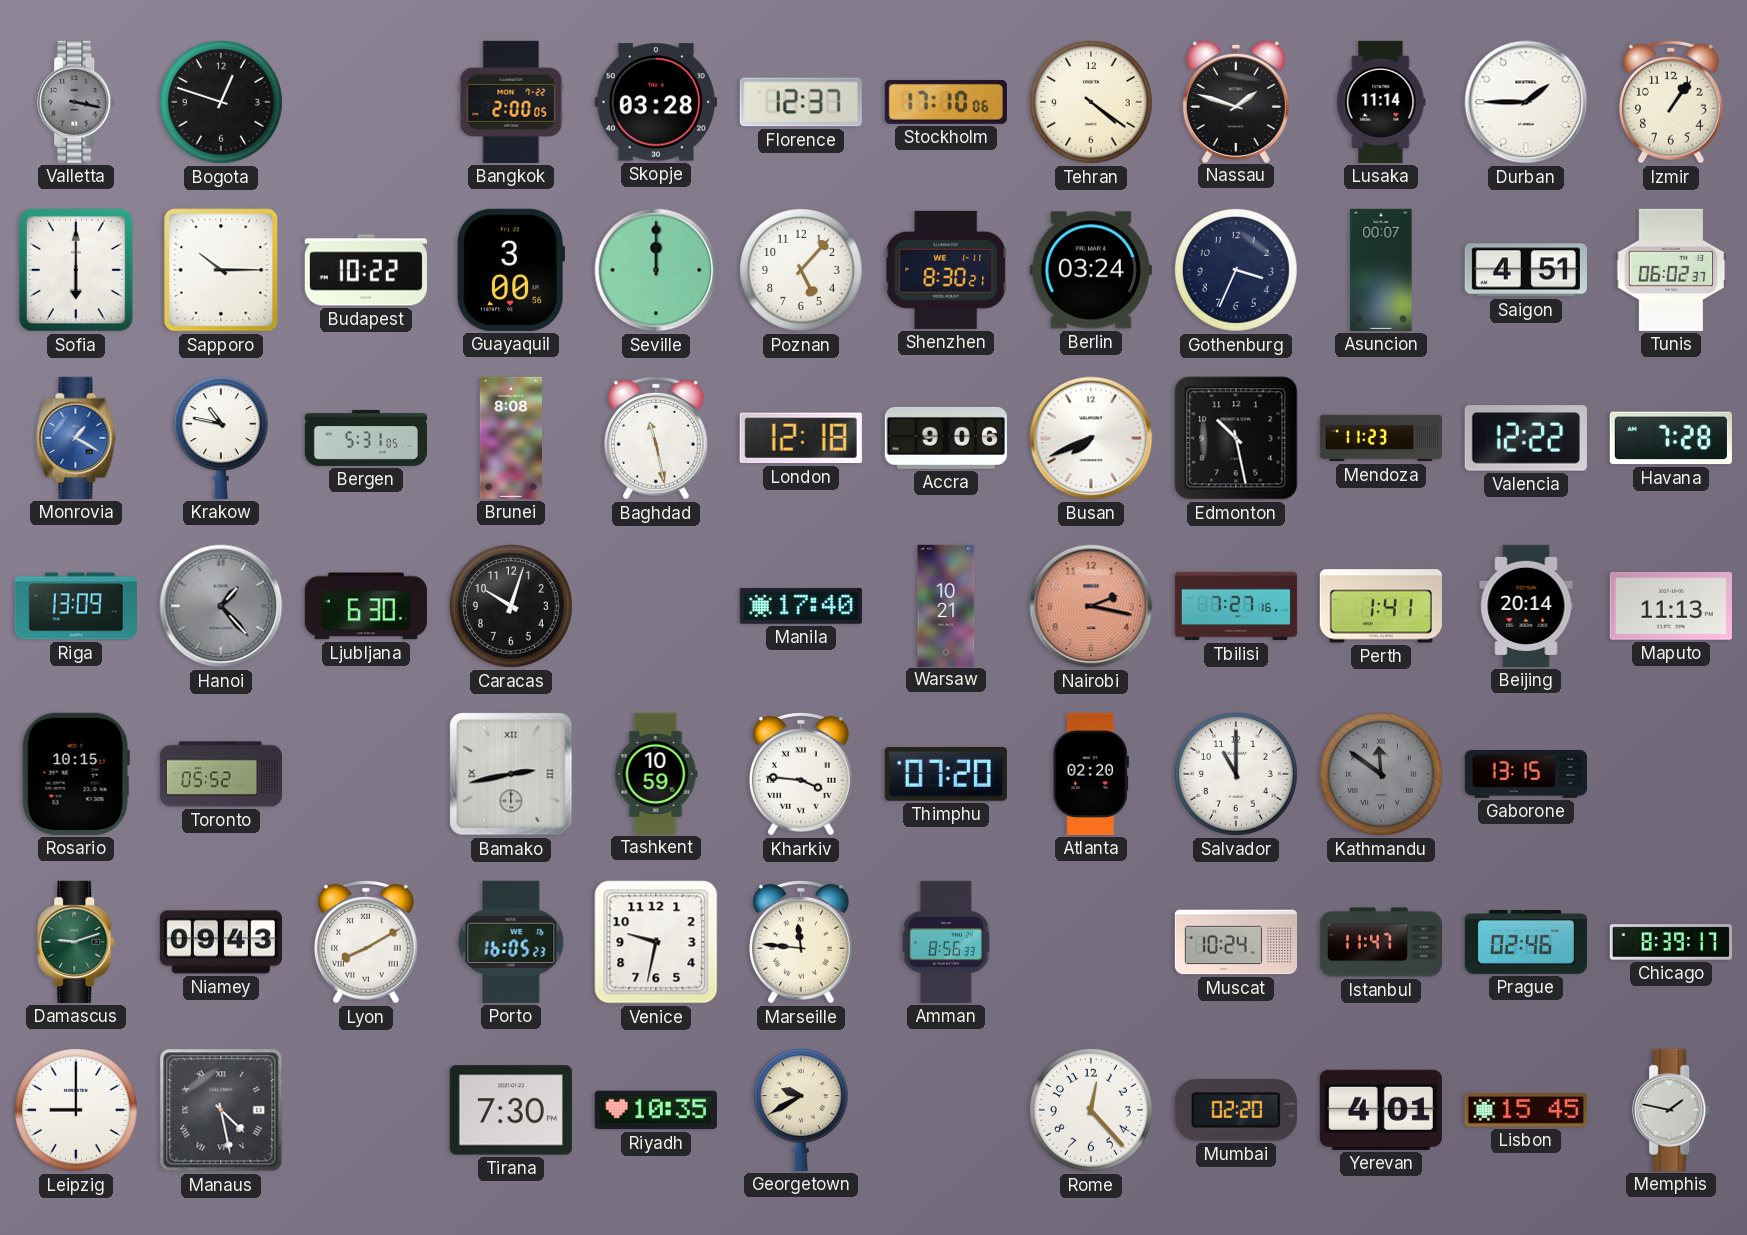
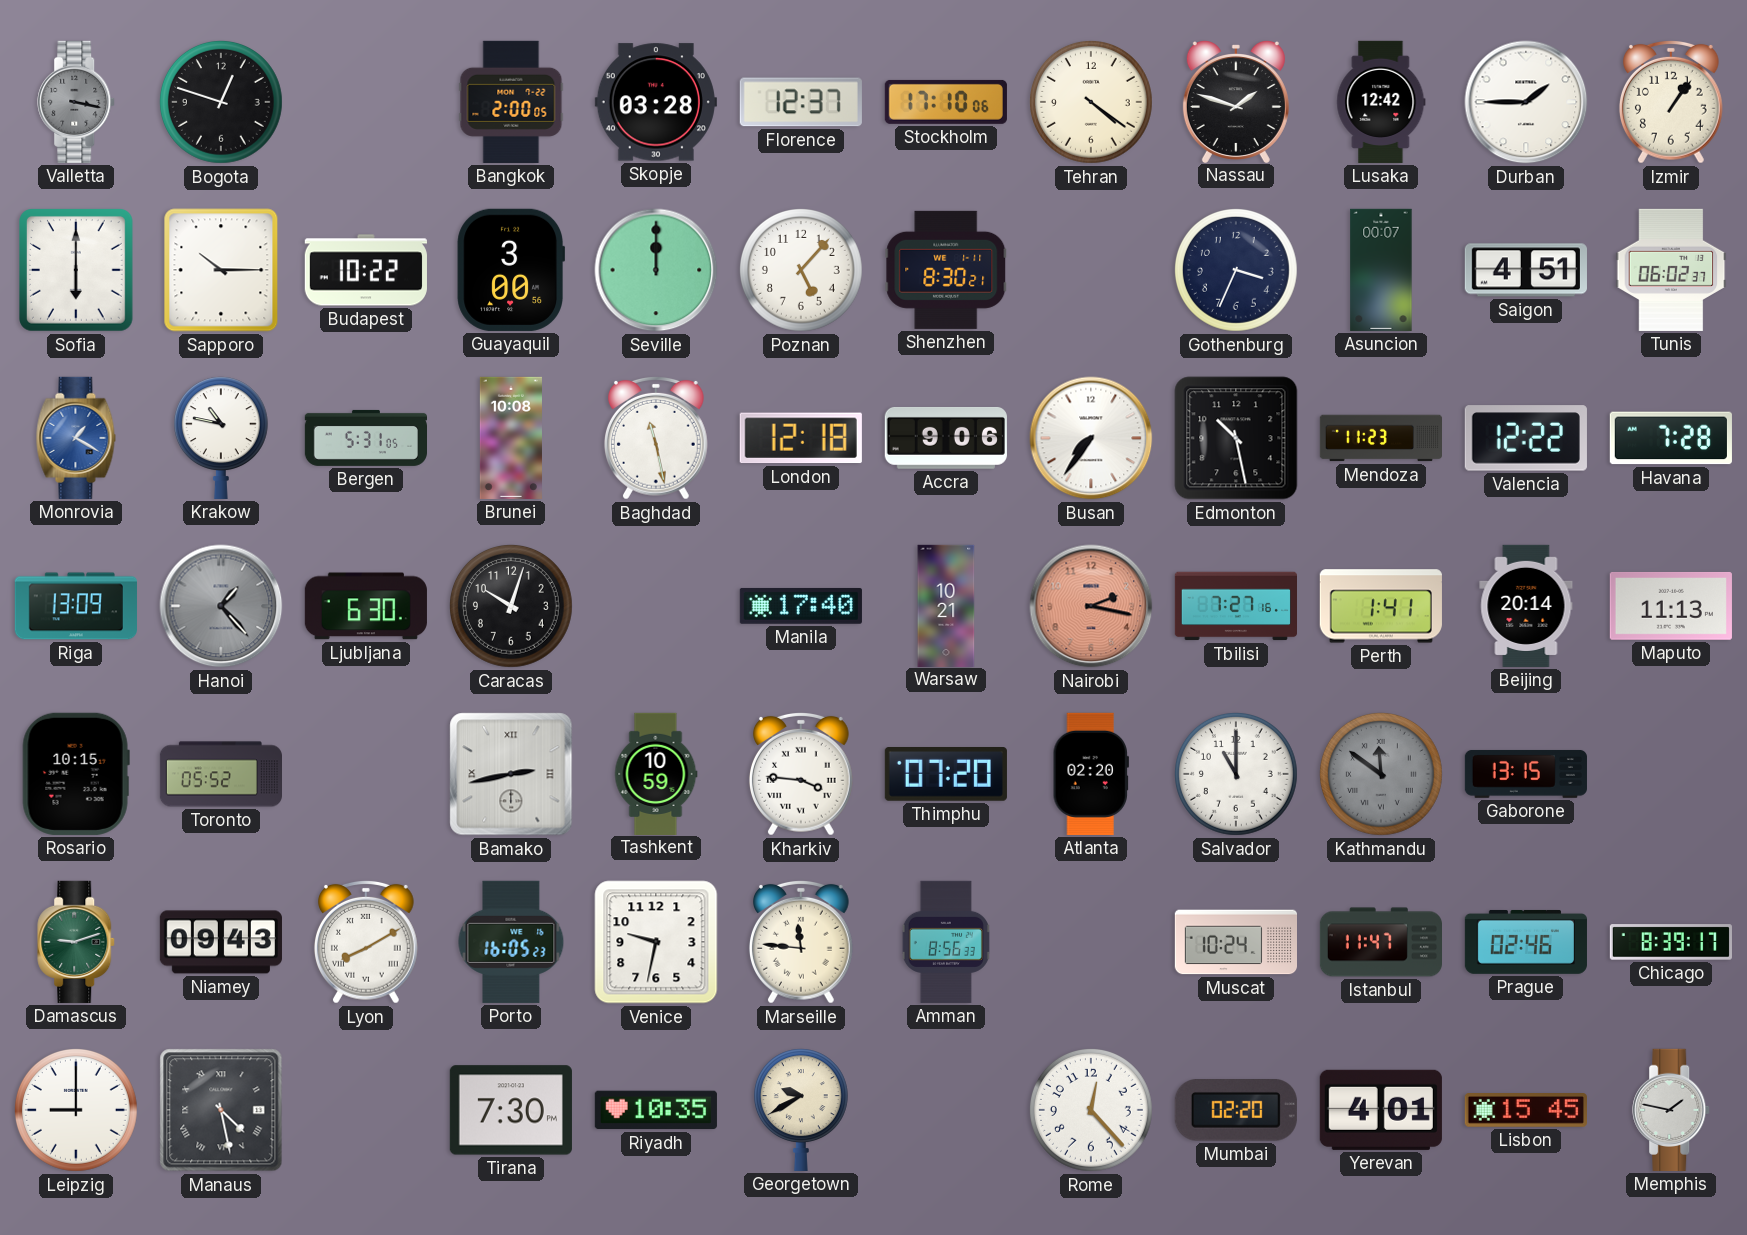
Lusaka: 11:14 -> 12:42
Berlin: 03:24 -> none
Brunei: 8:08 -> 10:08
Busan: 7:41 -> 7:36
